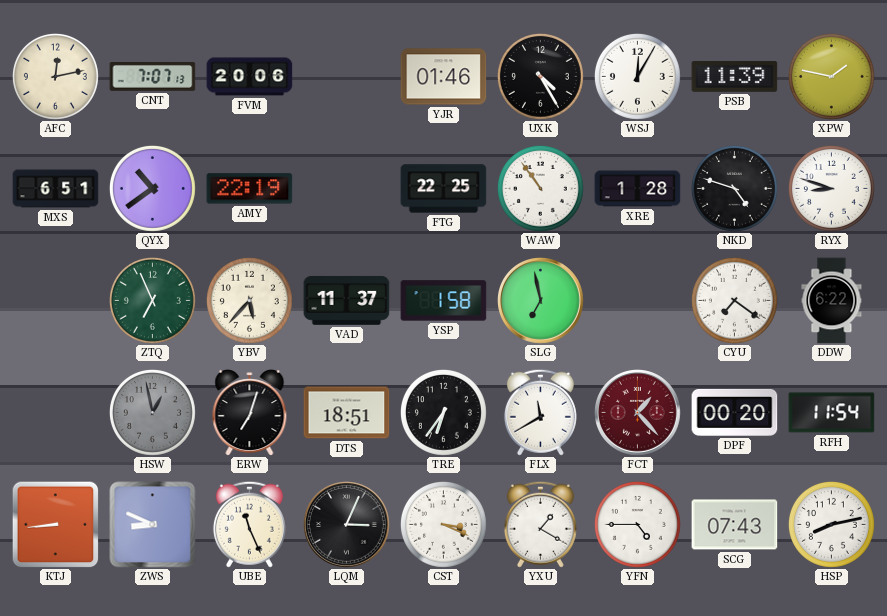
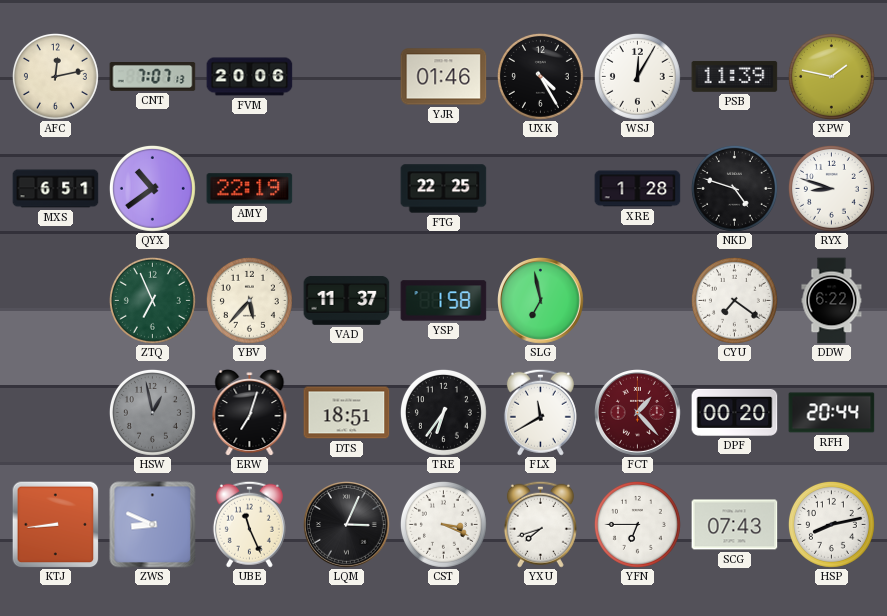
WAW: 10:54 -> none
RFH: 11:54 -> 20:44
YXU: 1:20 -> 7:42
YFN: 4:45 -> 6:45
